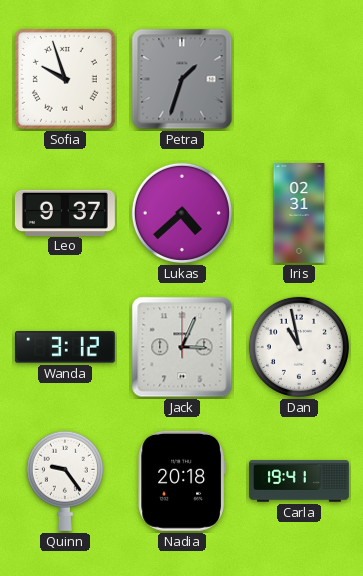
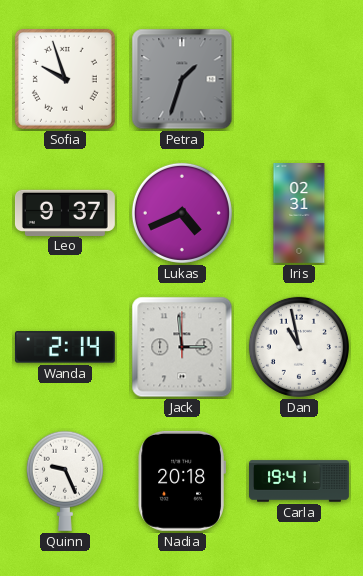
Lukas: 4:38 -> 4:41
Wanda: 3:12 -> 2:14
Jack: 3:04 -> 2:59
Quinn: 9:24 -> 9:26
